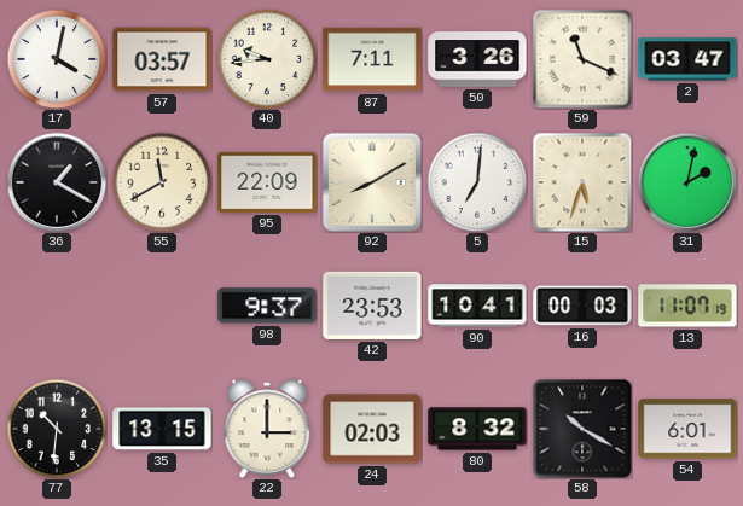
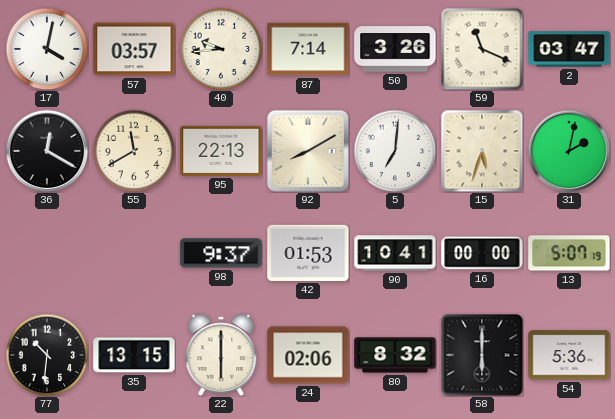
87: 7:11 -> 7:14
36: 1:20 -> 12:20
95: 22:09 -> 22:13
42: 23:53 -> 01:53
16: 00:03 -> 00:00
13: 11:07 -> 5:07
22: 3:00 -> 6:00
24: 02:03 -> 02:06
58: 10:20 -> 6:00
54: 6:01 -> 5:36
